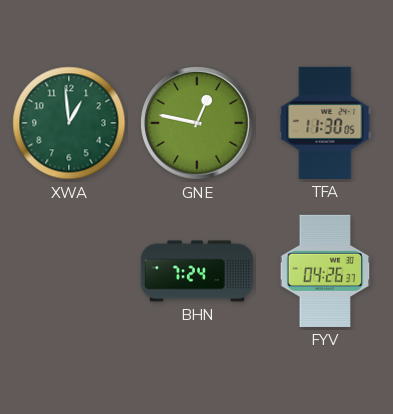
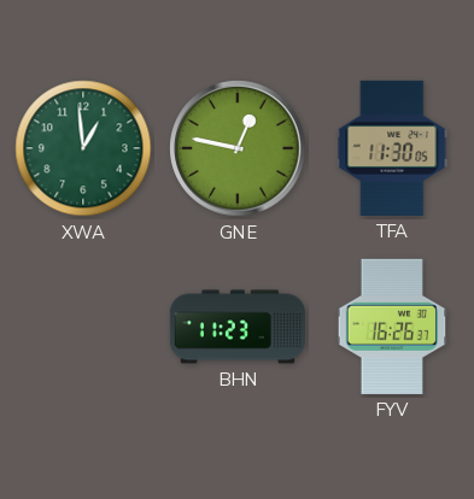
BHN: 7:24 -> 11:23
FYV: 04:26 -> 16:26
